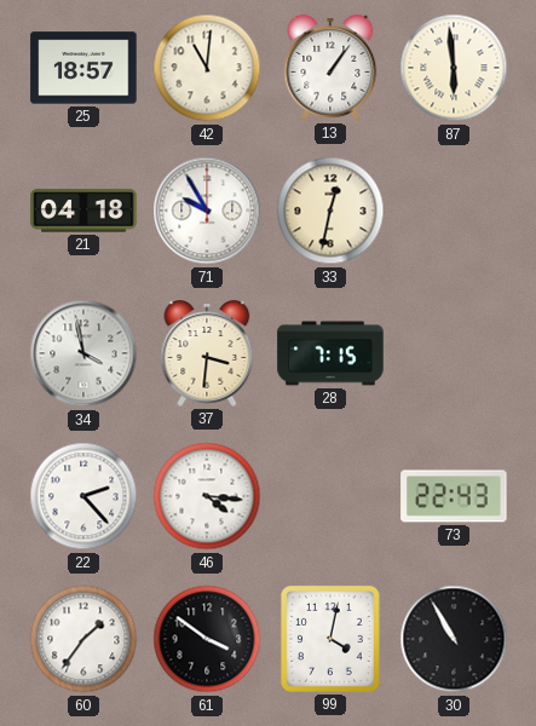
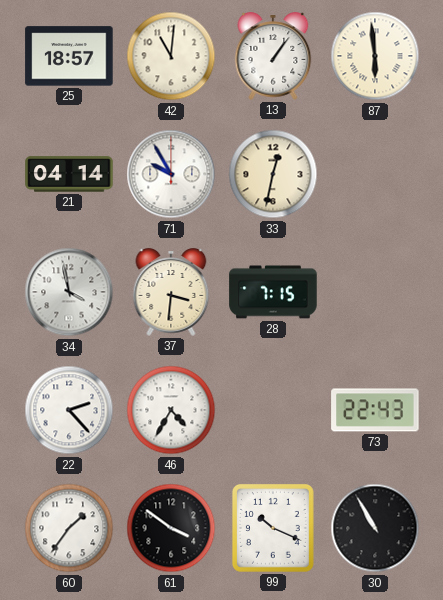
21: 04:18 -> 04:14
46: 4:16 -> 4:35
99: 4:02 -> 10:19
